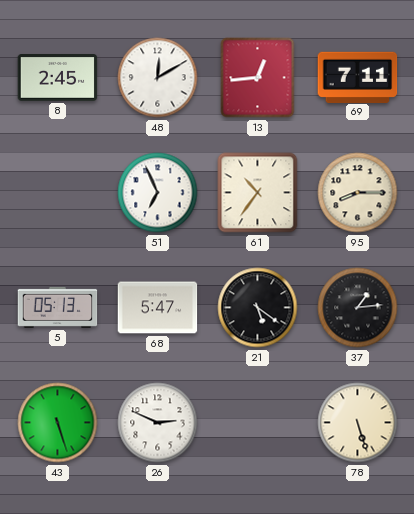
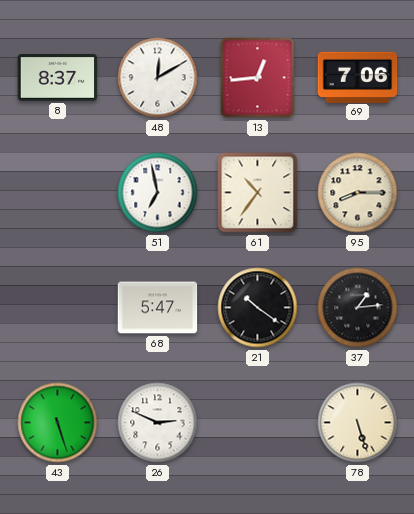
8: 2:45 -> 8:37
69: 7:11 -> 7:06
51: 6:56 -> 6:58
5: 05:13 -> none
21: 5:21 -> 10:21
